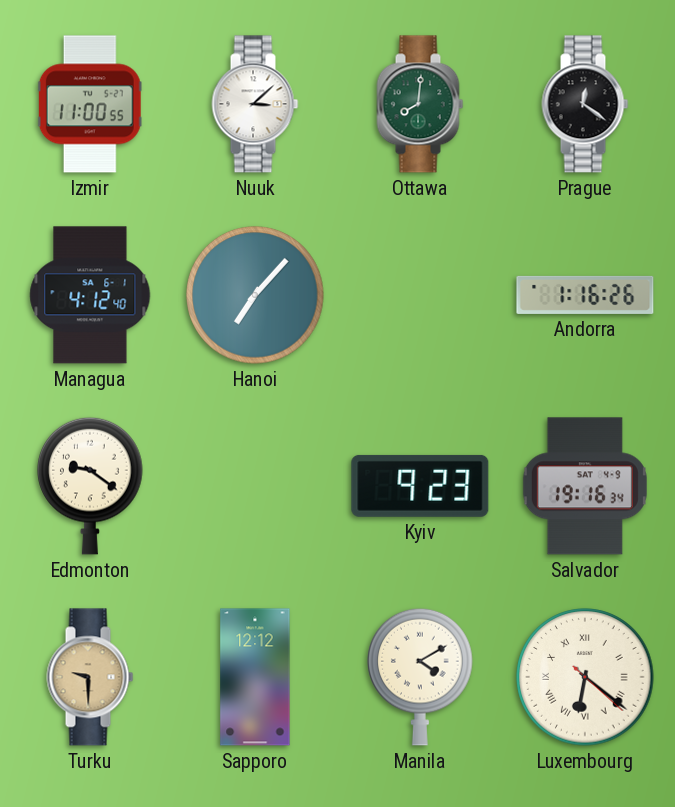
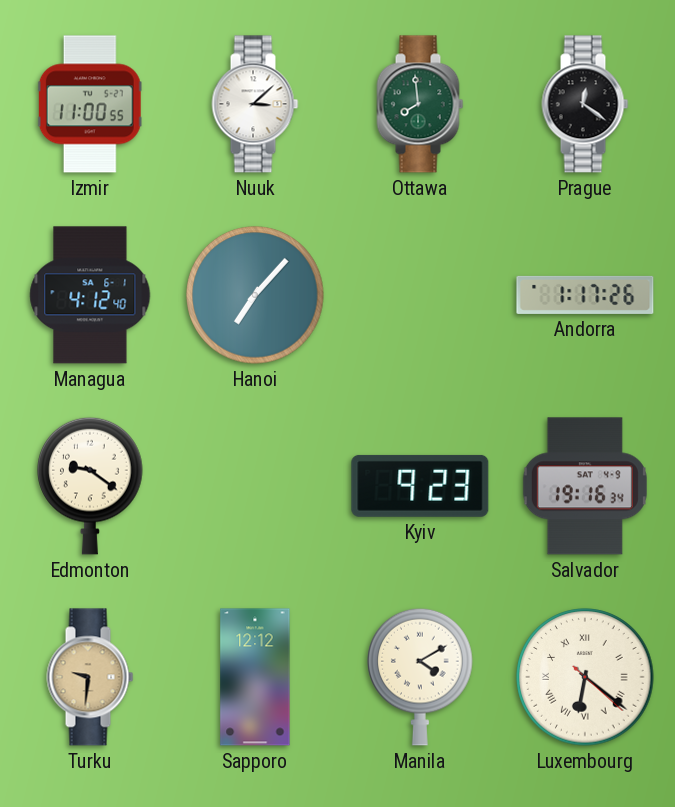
Ottawa: 8:01 -> 7:59
Andorra: 1:16 -> 1:17
Turku: 9:30 -> 9:31
